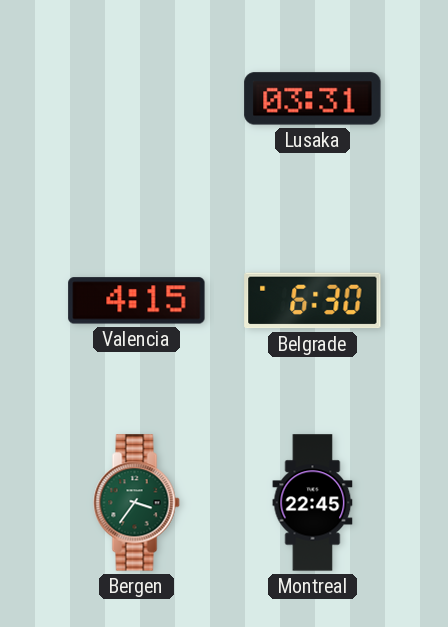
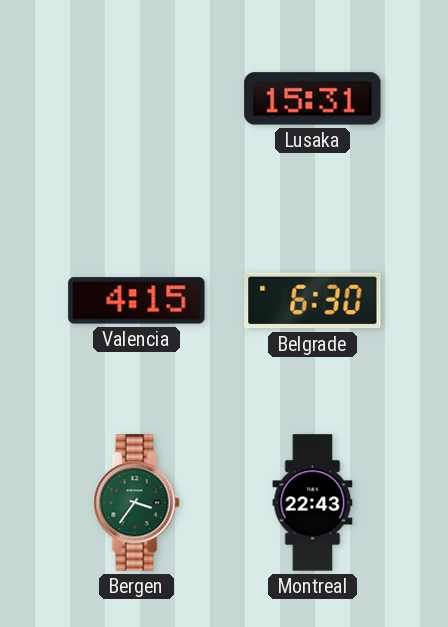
Lusaka: 03:31 -> 15:31
Montreal: 22:45 -> 22:43
